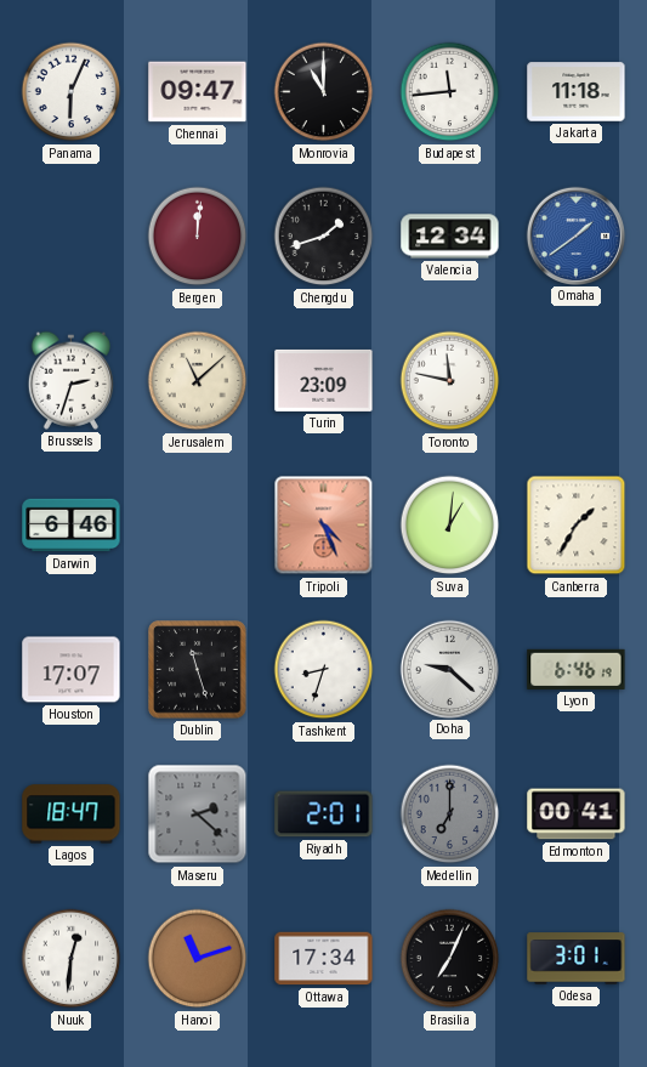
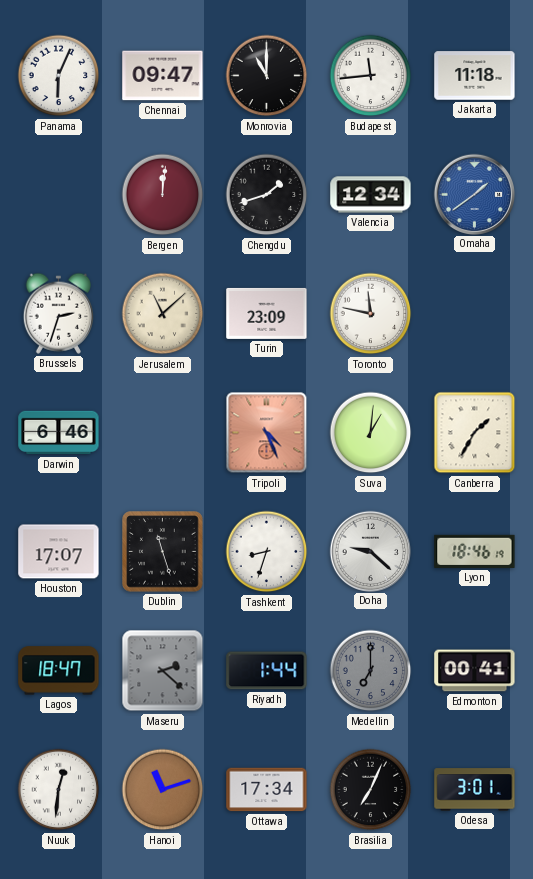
Lyon: 6:46 -> 18:46
Riyadh: 2:01 -> 1:44
